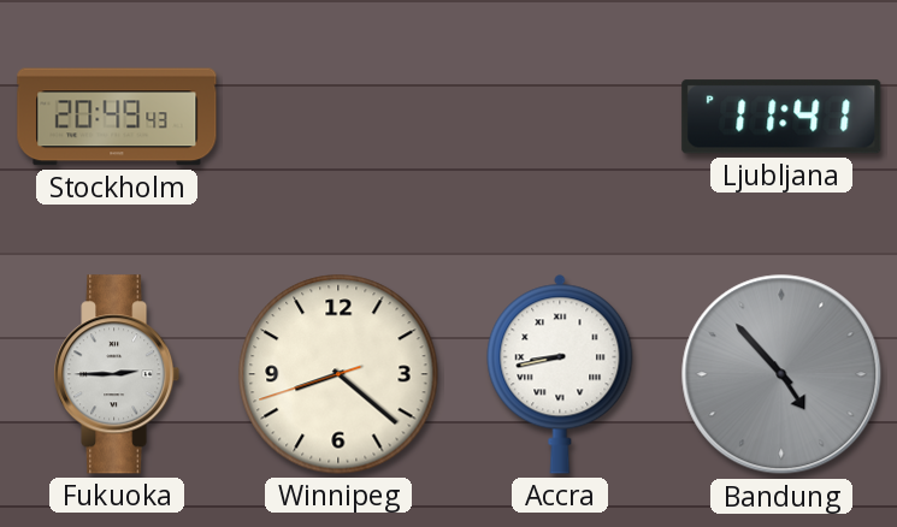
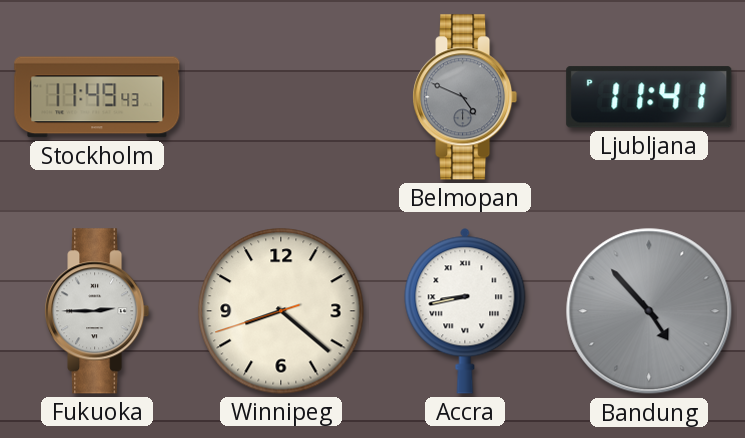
Stockholm: 20:49 -> 11:49
Belmopan: none -> 4:49
